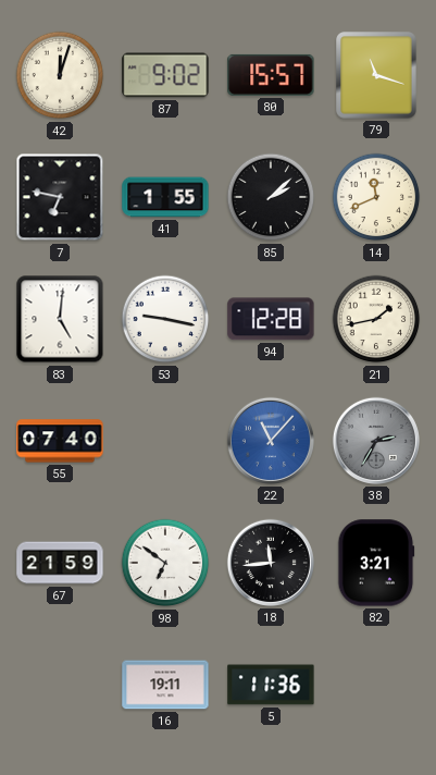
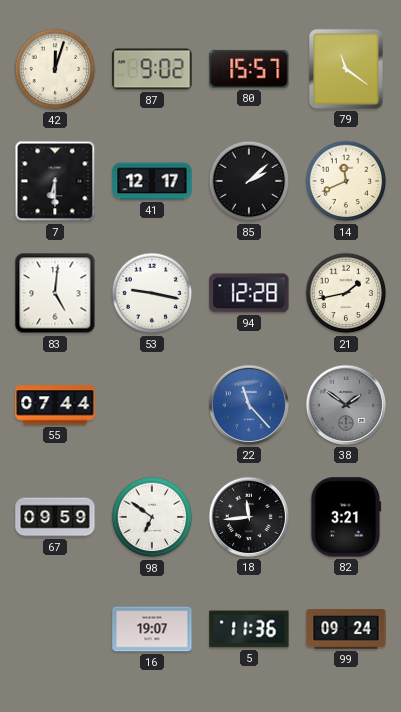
79: 11:18 -> 11:21
7: 6:47 -> 6:30
41: 1:55 -> 12:17
55: 07:40 -> 07:44
22: 11:07 -> 11:23
38: 2:35 -> 1:51
67: 21:59 -> 09:59
16: 19:11 -> 19:07
99: none -> 09:24
